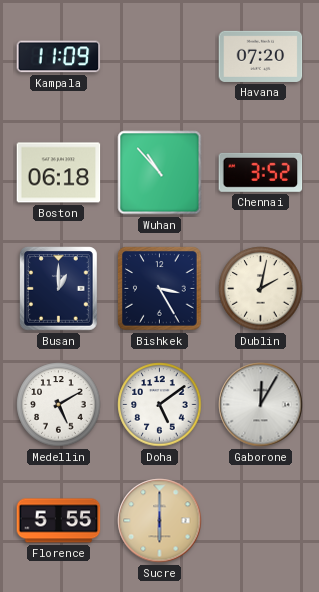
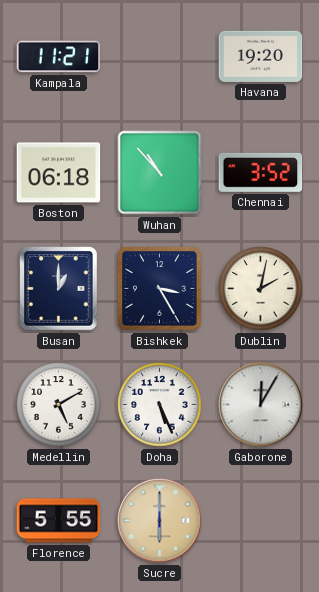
Kampala: 11:09 -> 11:21
Havana: 07:20 -> 19:20
Doha: 5:09 -> 5:26
